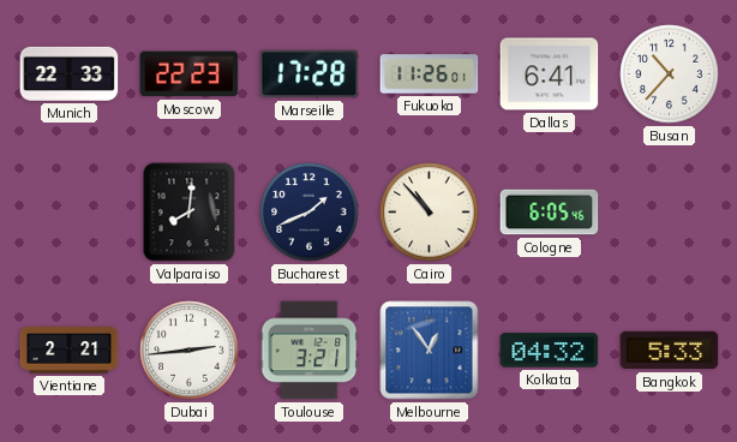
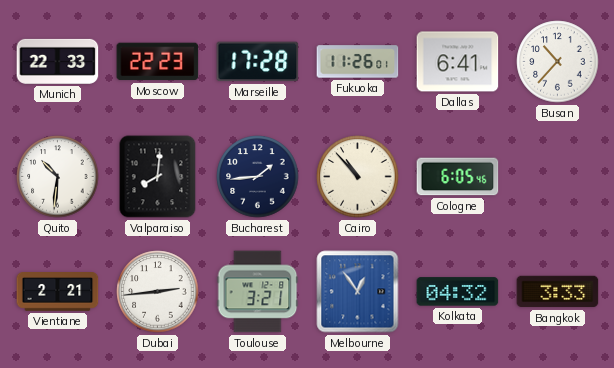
Quito: none -> 10:31
Bucharest: 1:41 -> 1:44
Bangkok: 5:33 -> 3:33
